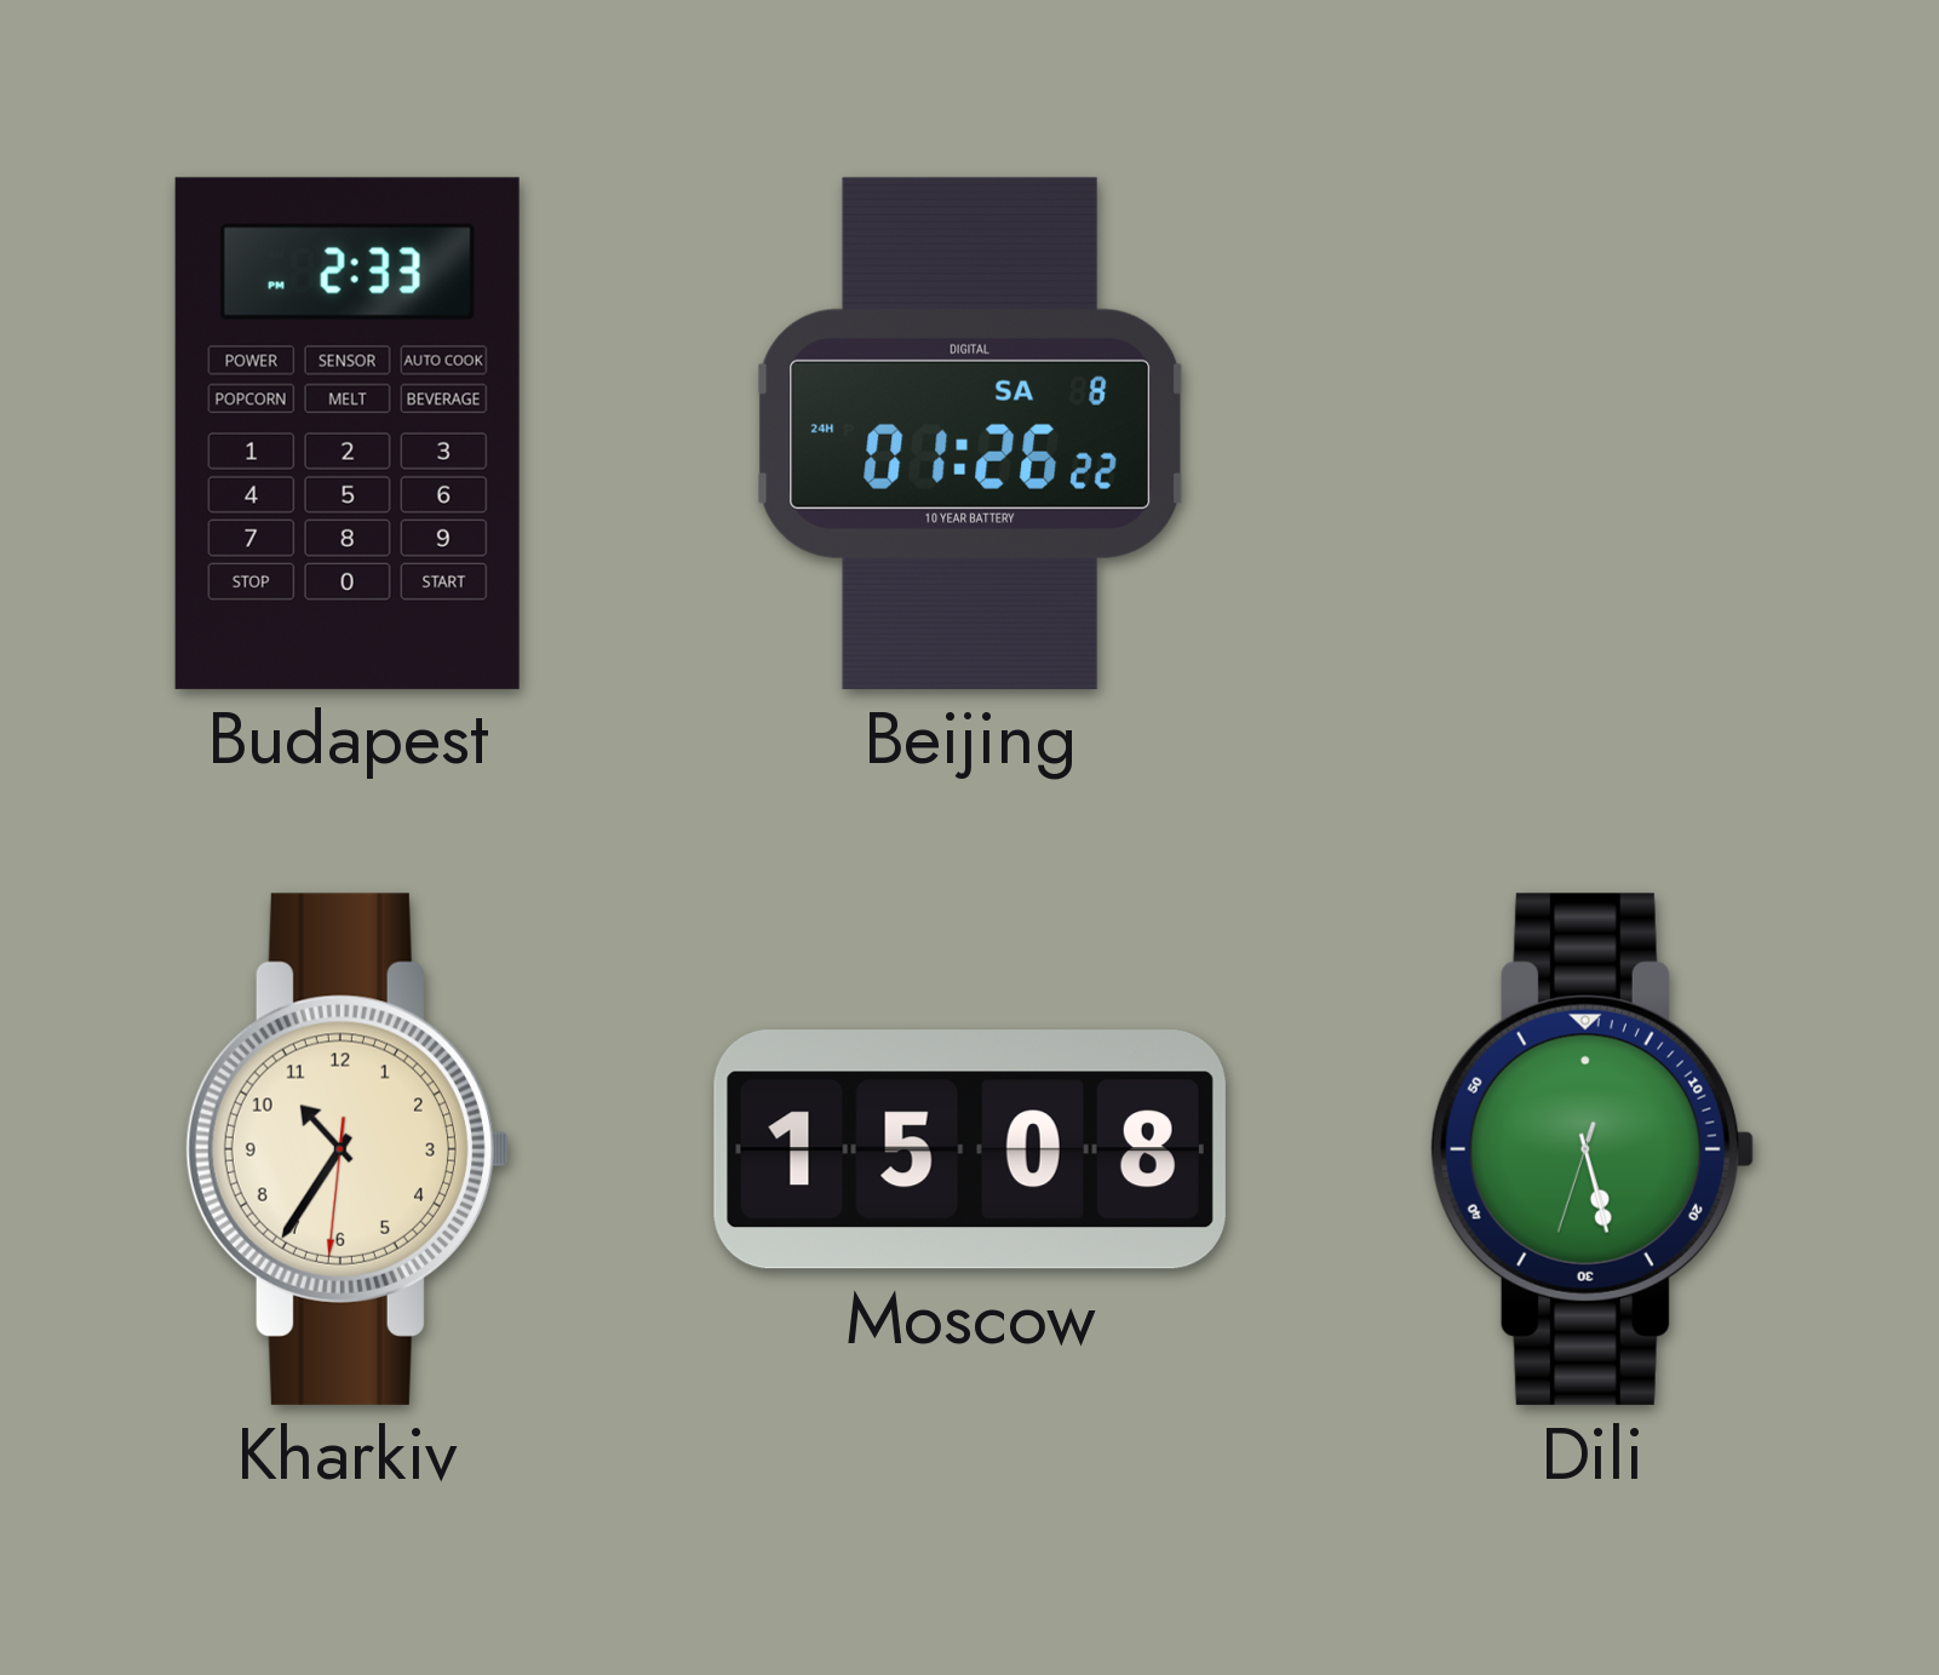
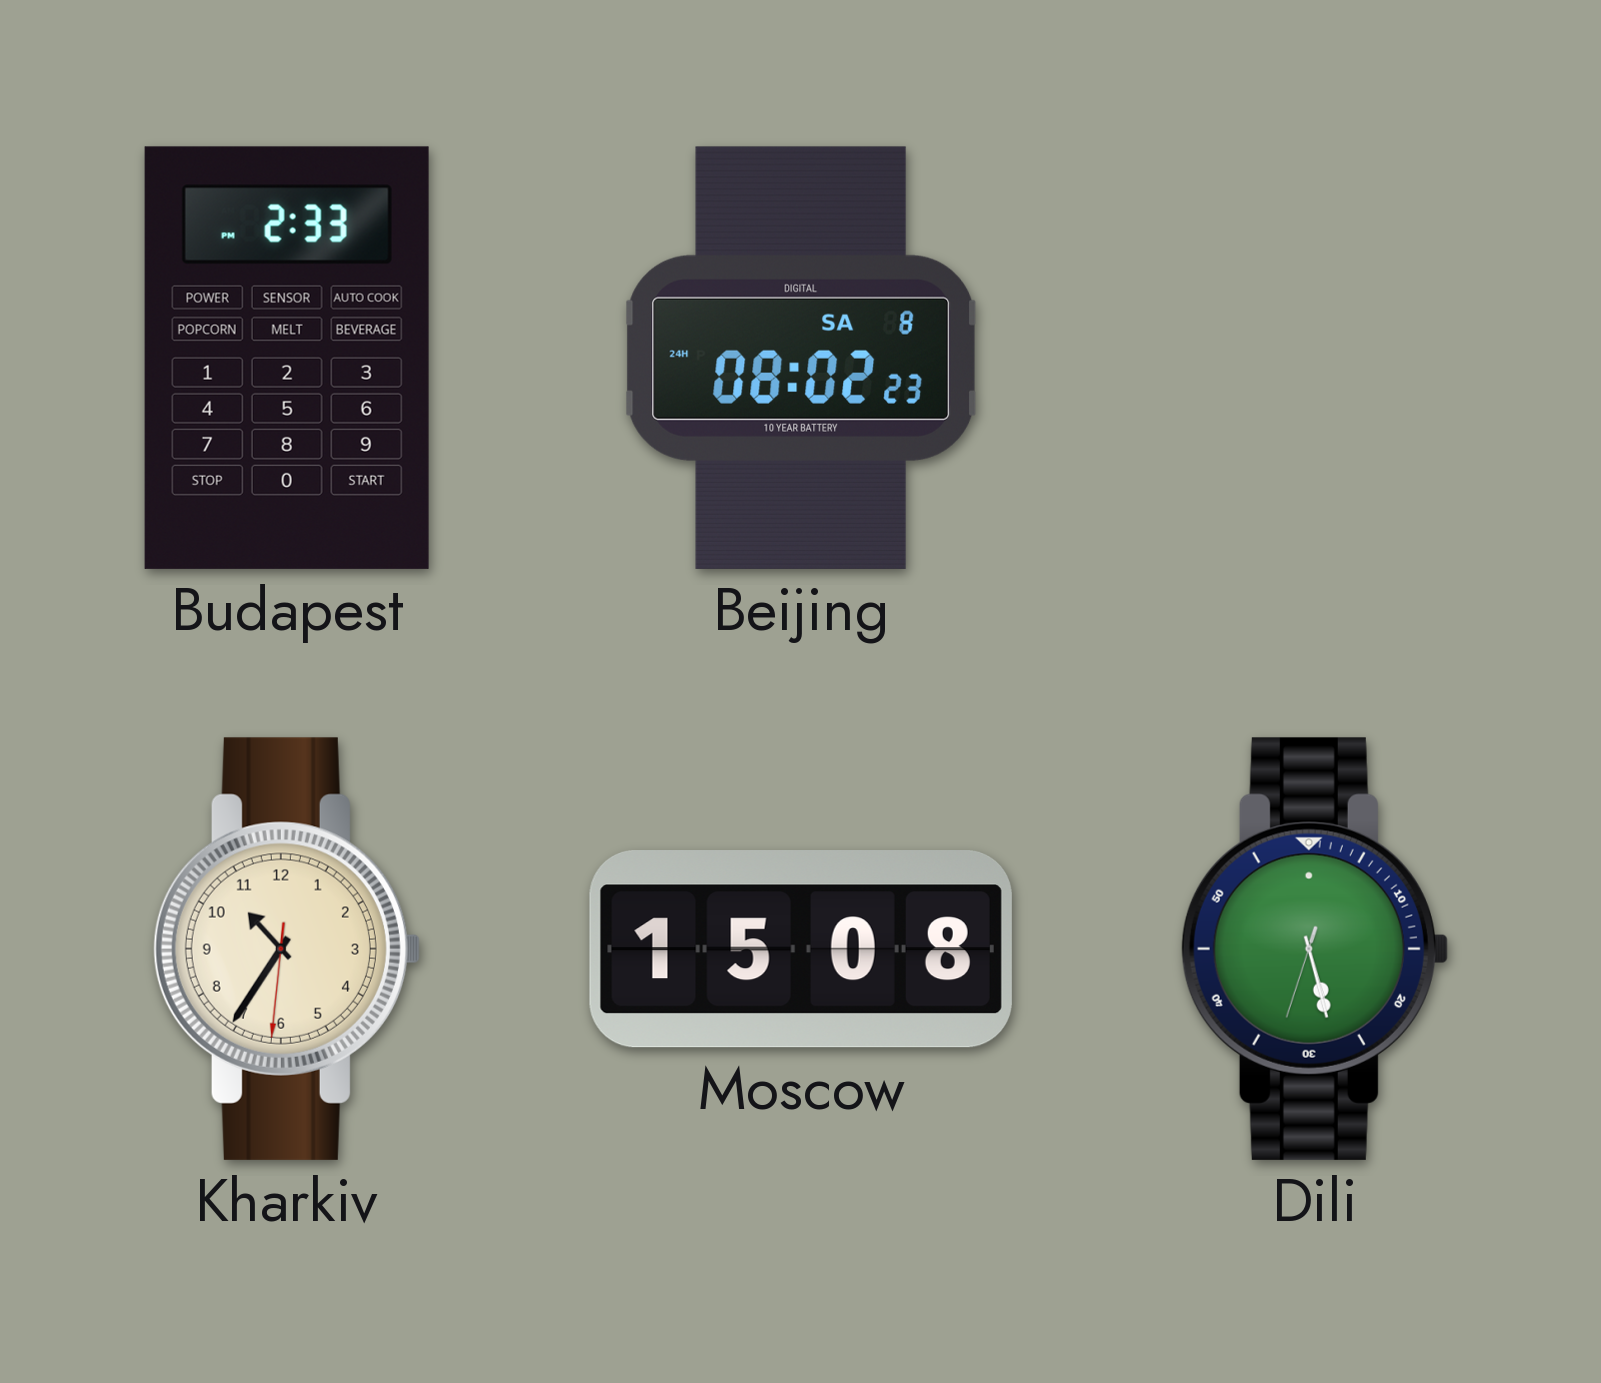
Beijing: 01:26 -> 08:02
